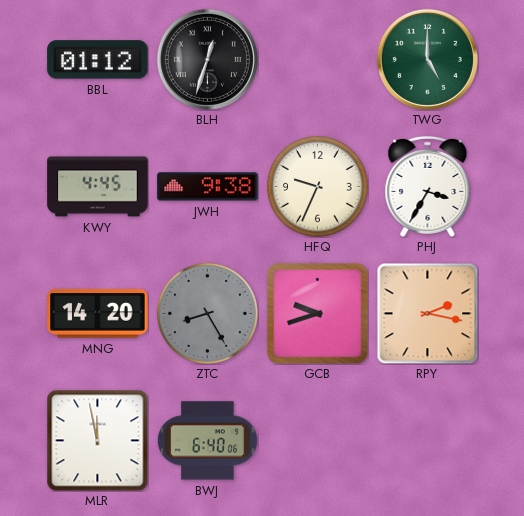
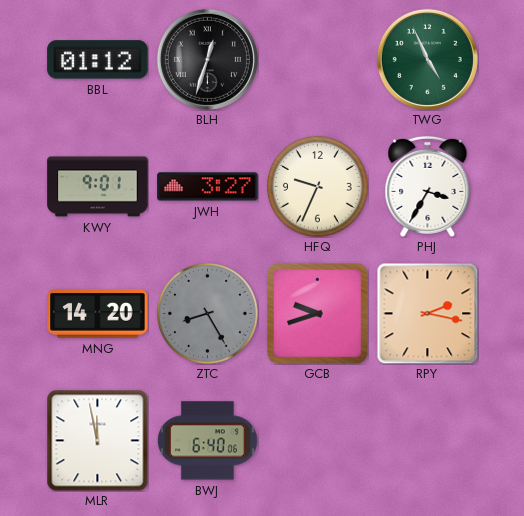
TWG: 5:00 -> 4:56
KWY: 4:45 -> 9:01
JWH: 9:38 -> 3:27
